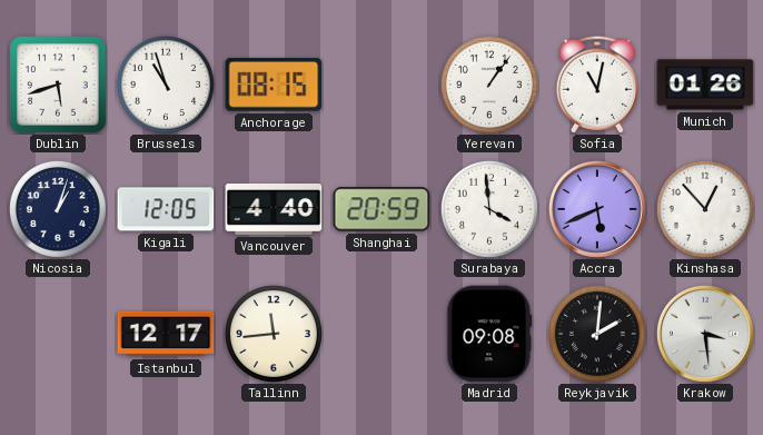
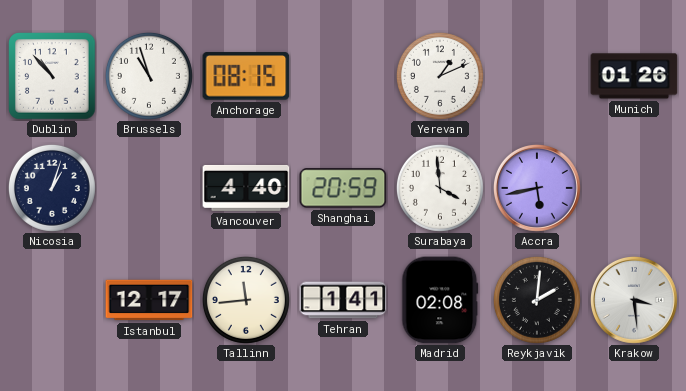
Dublin: 5:42 -> 10:53
Yerevan: 1:06 -> 1:11
Sofia: 11:02 -> none
Kigali: 12:05 -> none
Accra: 5:41 -> 5:43
Kinshasa: 12:53 -> none
Tehran: none -> 1:41
Madrid: 09:08 -> 02:08
